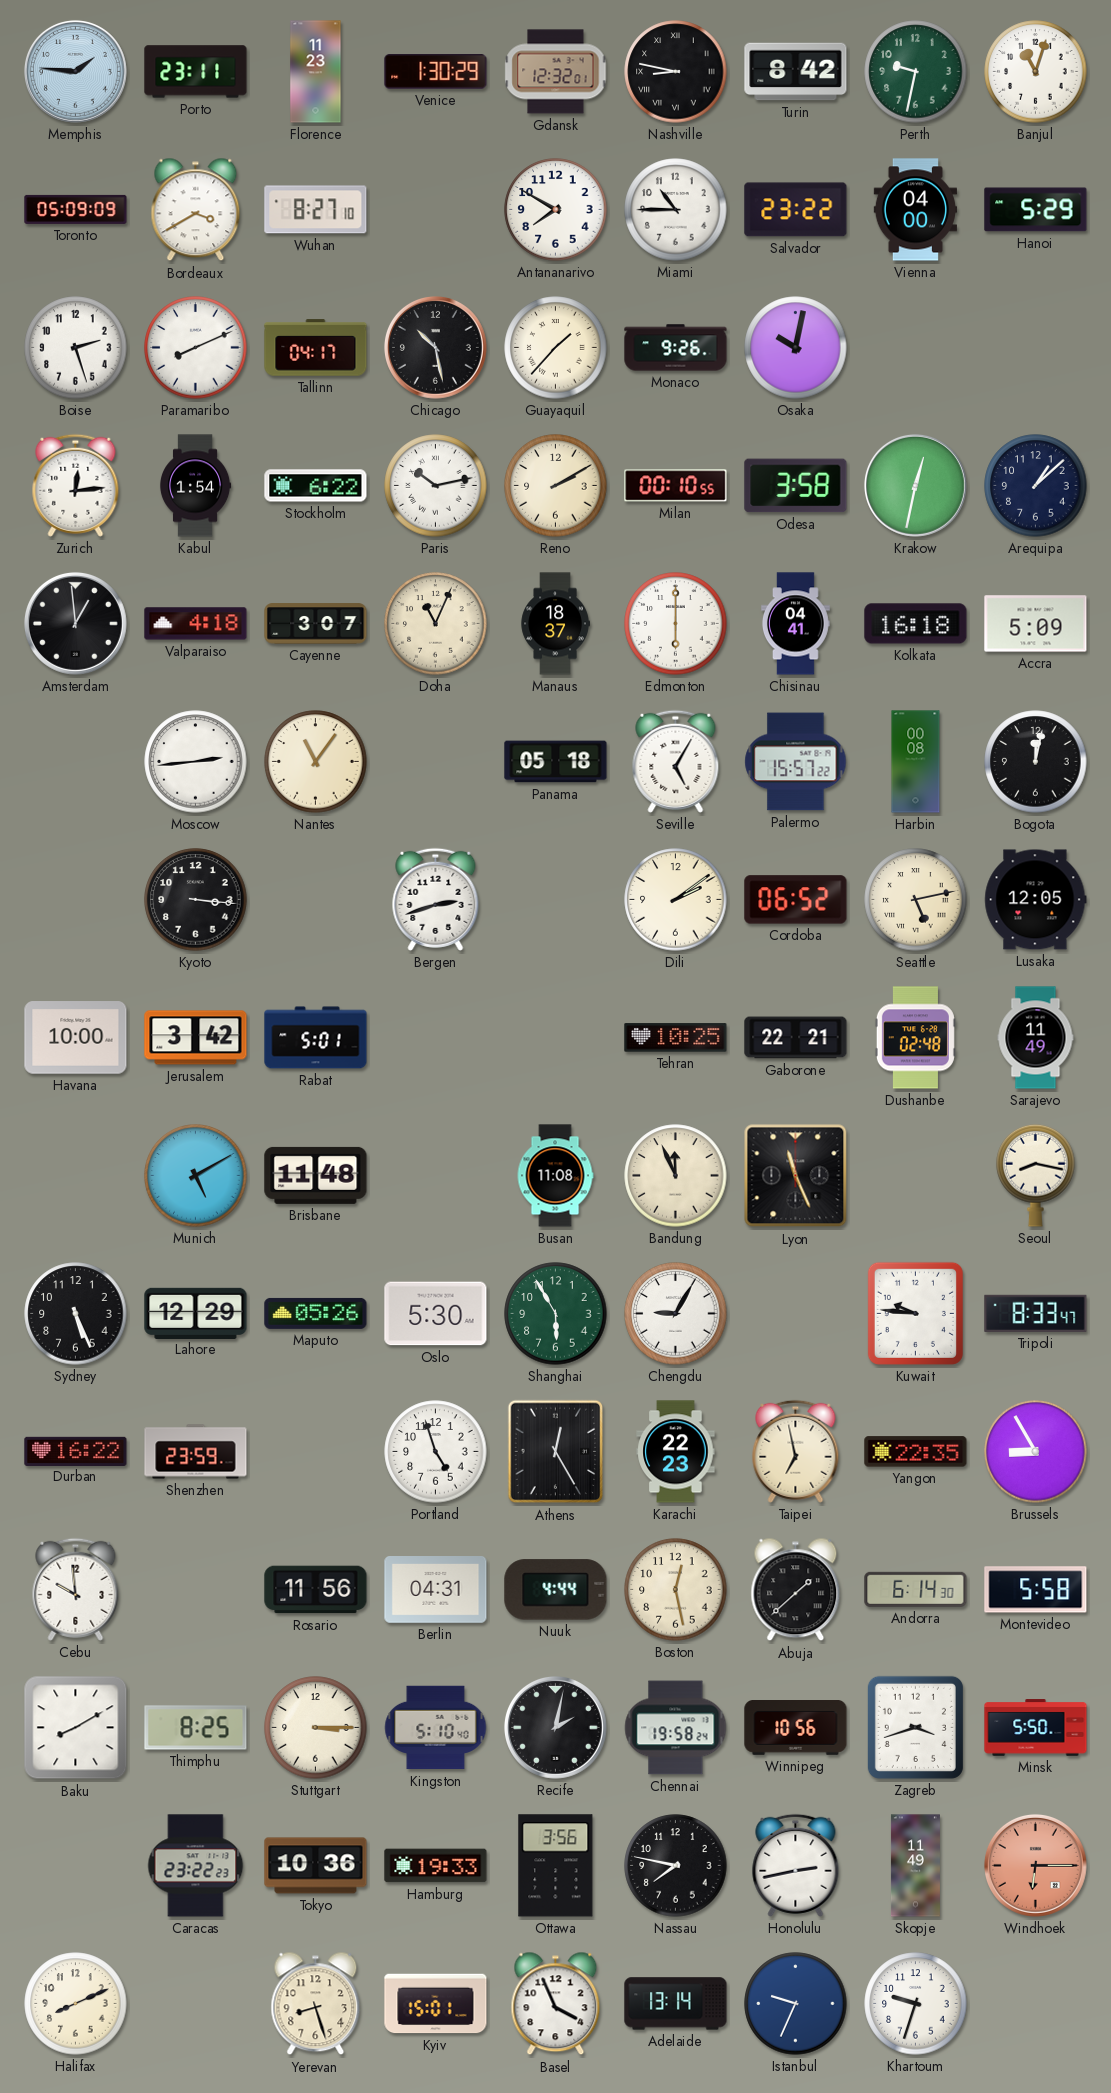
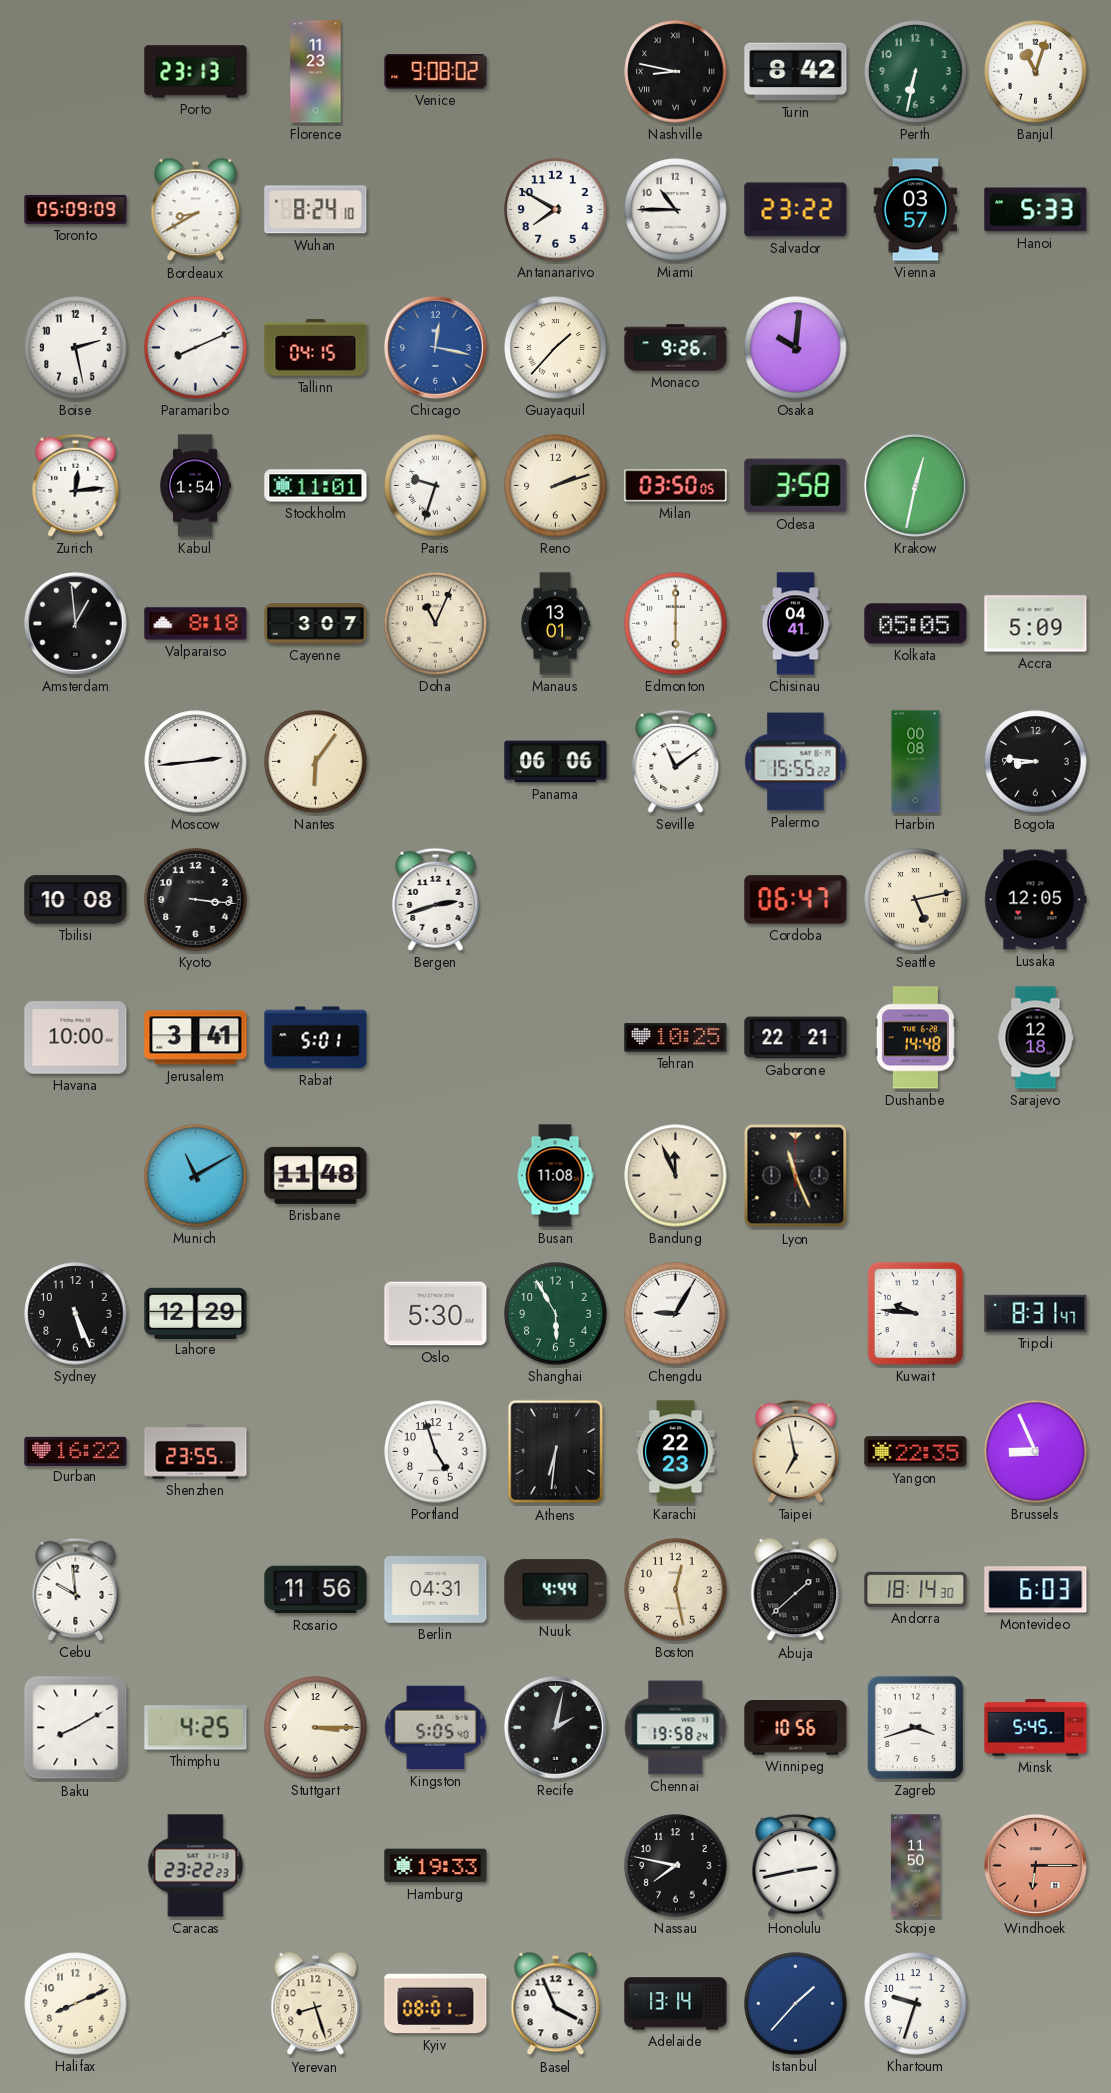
Memphis: 1:46 -> none
Porto: 23:11 -> 23:13
Venice: 1:30 -> 9:08
Gdansk: 12:32 -> none
Perth: 9:32 -> 6:32
Bordeaux: 3:40 -> 8:40
Wuhan: 8:27 -> 8:24
Vienna: 04:00 -> 03:57
Hanoi: 5:29 -> 5:33
Boise: 2:27 -> 2:28
Tallinn: 04:17 -> 04:15
Chicago: 10:28 -> 12:17
Chicago dial: black -> blue
Osaka: 10:02 -> 10:01
Stockholm: 6:22 -> 11:01
Paris: 10:13 -> 9:33
Reno: 2:10 -> 2:12
Milan: 00:10 -> 03:50
Arequipa: 1:08 -> none
Valparaiso: 4:18 -> 8:18
Manaus: 18:37 -> 13:01
Kolkata: 16:18 -> 05:05
Nantes: 11:06 -> 6:06
Panama: 05:18 -> 06:06
Seville: 5:05 -> 11:09
Palermo: 15:57 -> 15:55
Bogota: 12:02 -> 8:46
Tbilisi: none -> 10:08
Dili: 2:09 -> none
Cordoba: 06:52 -> 06:47
Jerusalem: 3:42 -> 3:41
Dushanbe: 02:48 -> 14:48
Sarajevo: 11:49 -> 12:18
Munich: 5:10 -> 11:10
Seoul: 8:17 -> none
Maputo: 05:26 -> none
Tripoli: 8:33 -> 8:31
Shenzhen: 23:59 -> 23:55
Athens: 12:25 -> 6:31
Brussels: 8:55 -> 8:56
Andorra: 6:14 -> 18:14
Montevideo: 5:58 -> 6:03
Thimphu: 8:25 -> 4:25
Kingston: 5:10 -> 5:05
Minsk: 5:50 -> 5:45
Tokyo: 10:36 -> none
Ottawa: 3:56 -> none
Skopje: 11:49 -> 11:50
Kyiv: 15:01 -> 08:01
Istanbul: 9:34 -> 1:37
